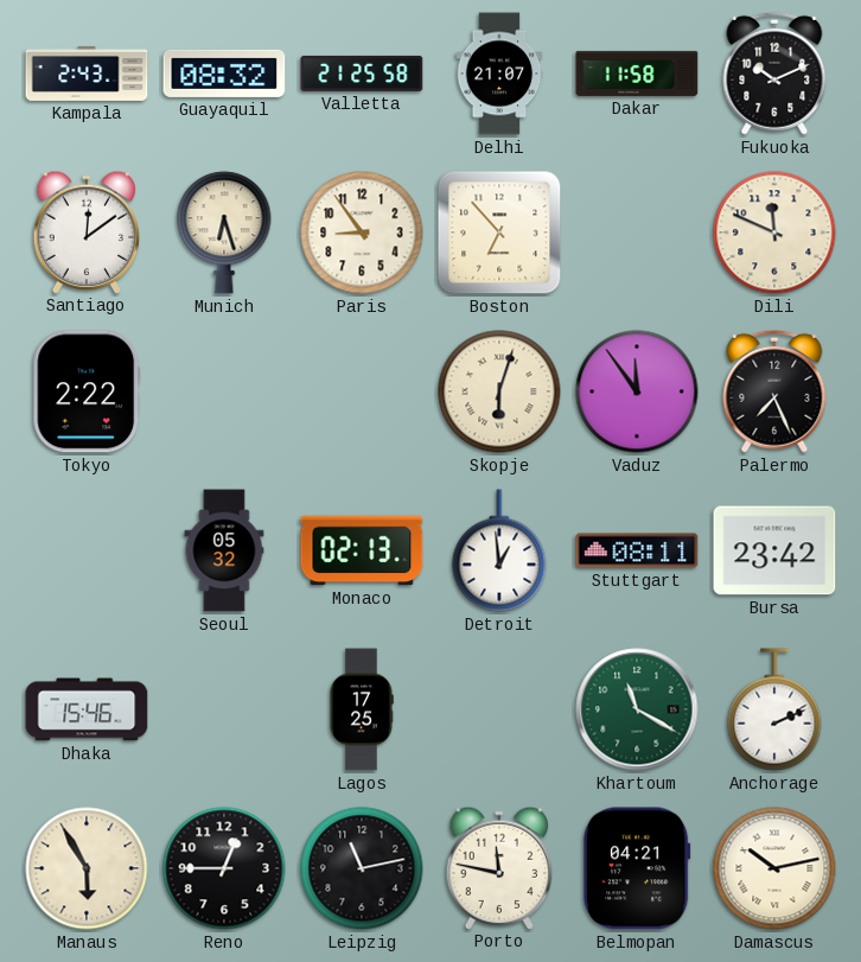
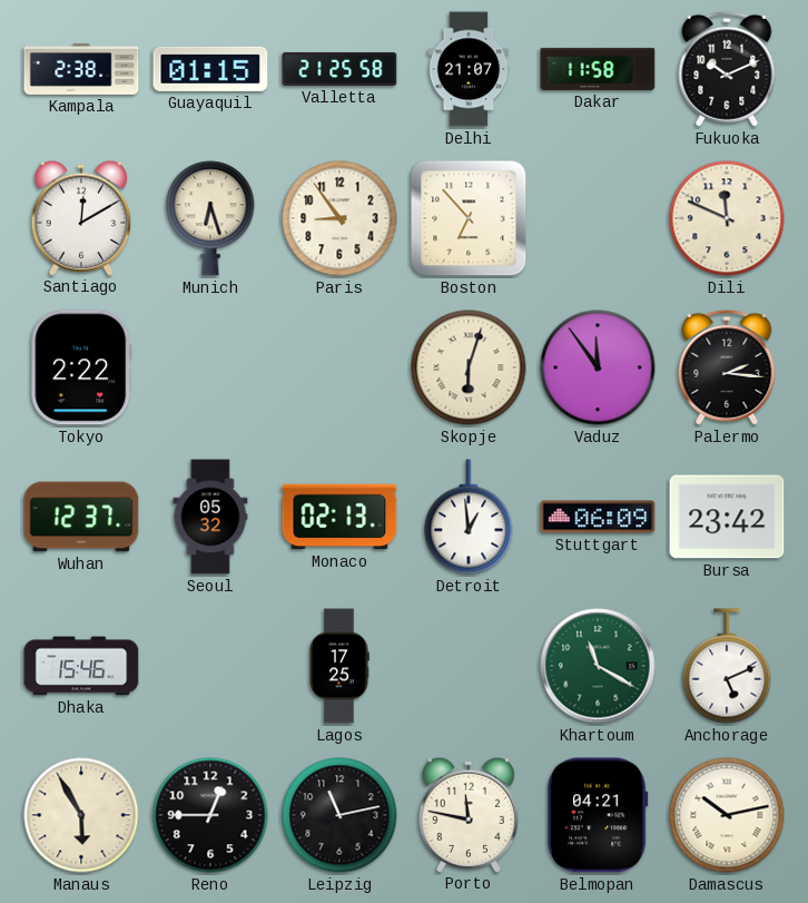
Kampala: 2:43 -> 2:38
Guayaquil: 08:32 -> 01:15
Santiago: 12:09 -> 12:10
Palermo: 7:26 -> 2:16
Wuhan: none -> 12:37
Stuttgart: 08:11 -> 06:09
Anchorage: 2:11 -> 5:11
